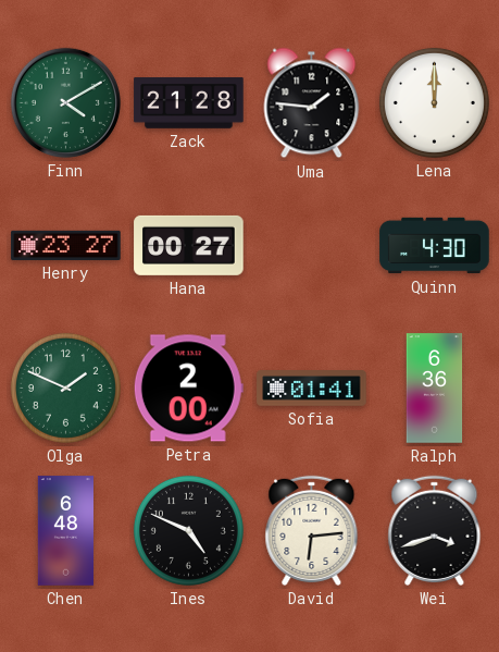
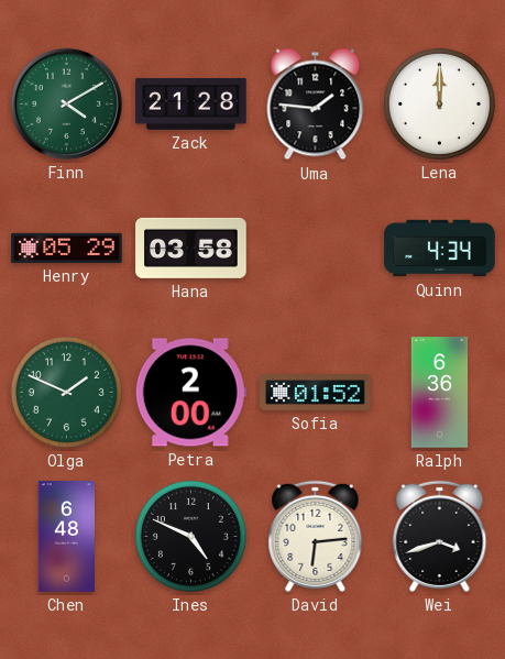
Henry: 23:27 -> 05:29
Hana: 00:27 -> 03:58
Quinn: 4:30 -> 4:34
Sofia: 01:41 -> 01:52
